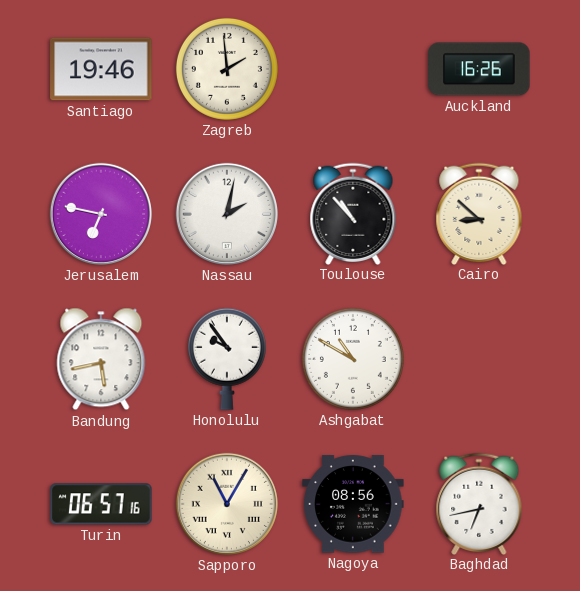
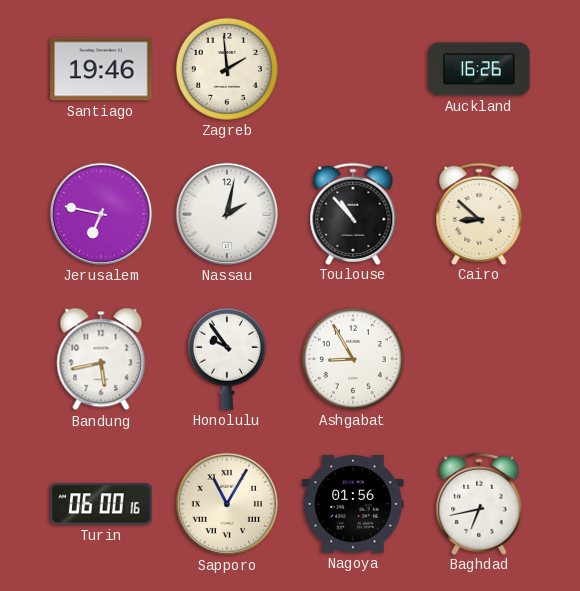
Ashgabat: 10:50 -> 8:55
Turin: 06:57 -> 06:00
Nagoya: 08:56 -> 01:56
